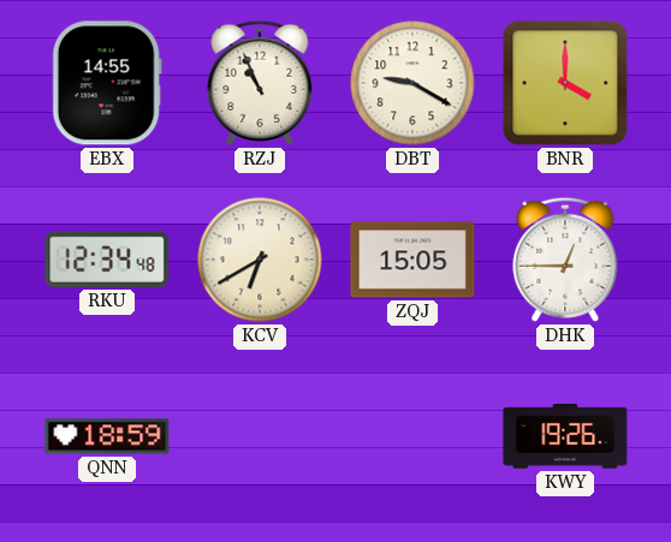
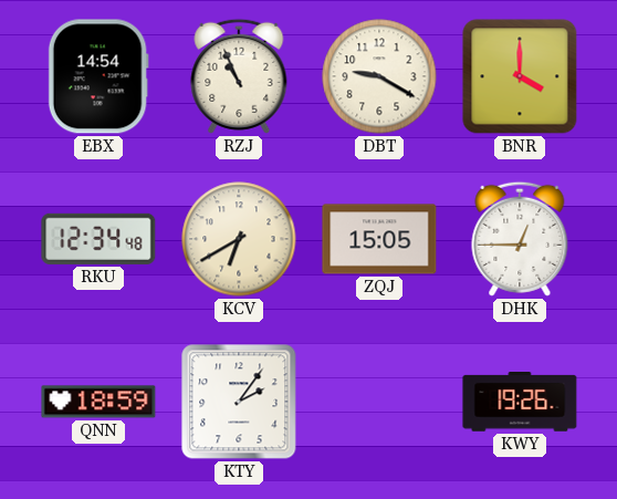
EBX: 14:55 -> 14:54
KTY: none -> 2:06
